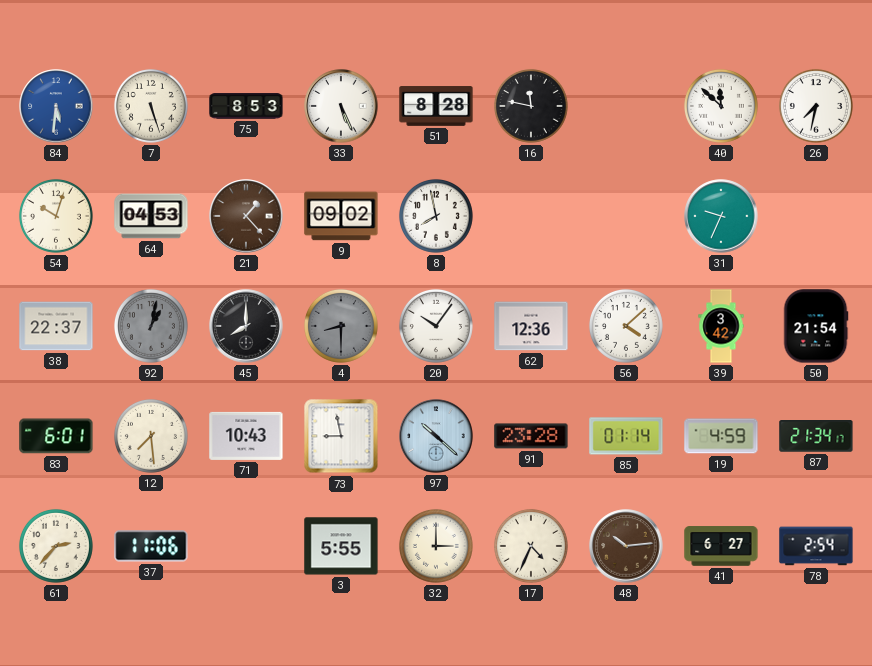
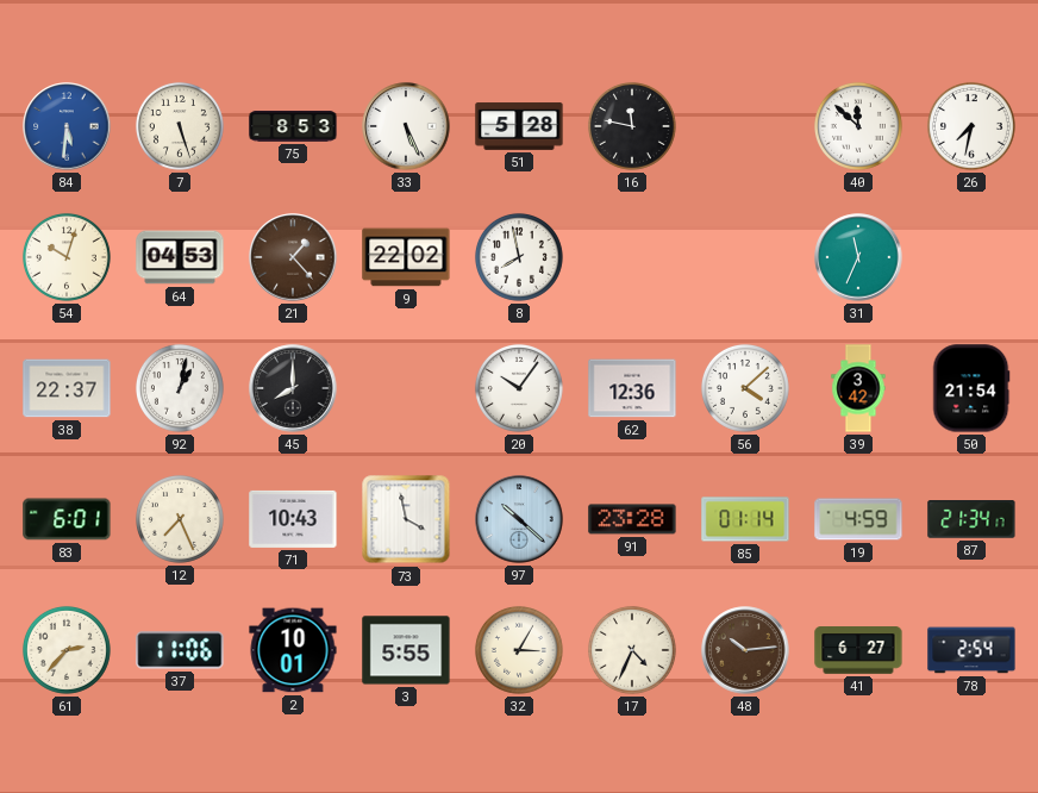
51: 8:28 -> 5:28
9: 09:02 -> 22:02
31: 9:34 -> 11:34
92 dial: grey -> white
4: 8:30 -> none
12: 7:29 -> 7:26
73: 8:58 -> 3:58
2: none -> 10:01
32: 3:00 -> 3:05
